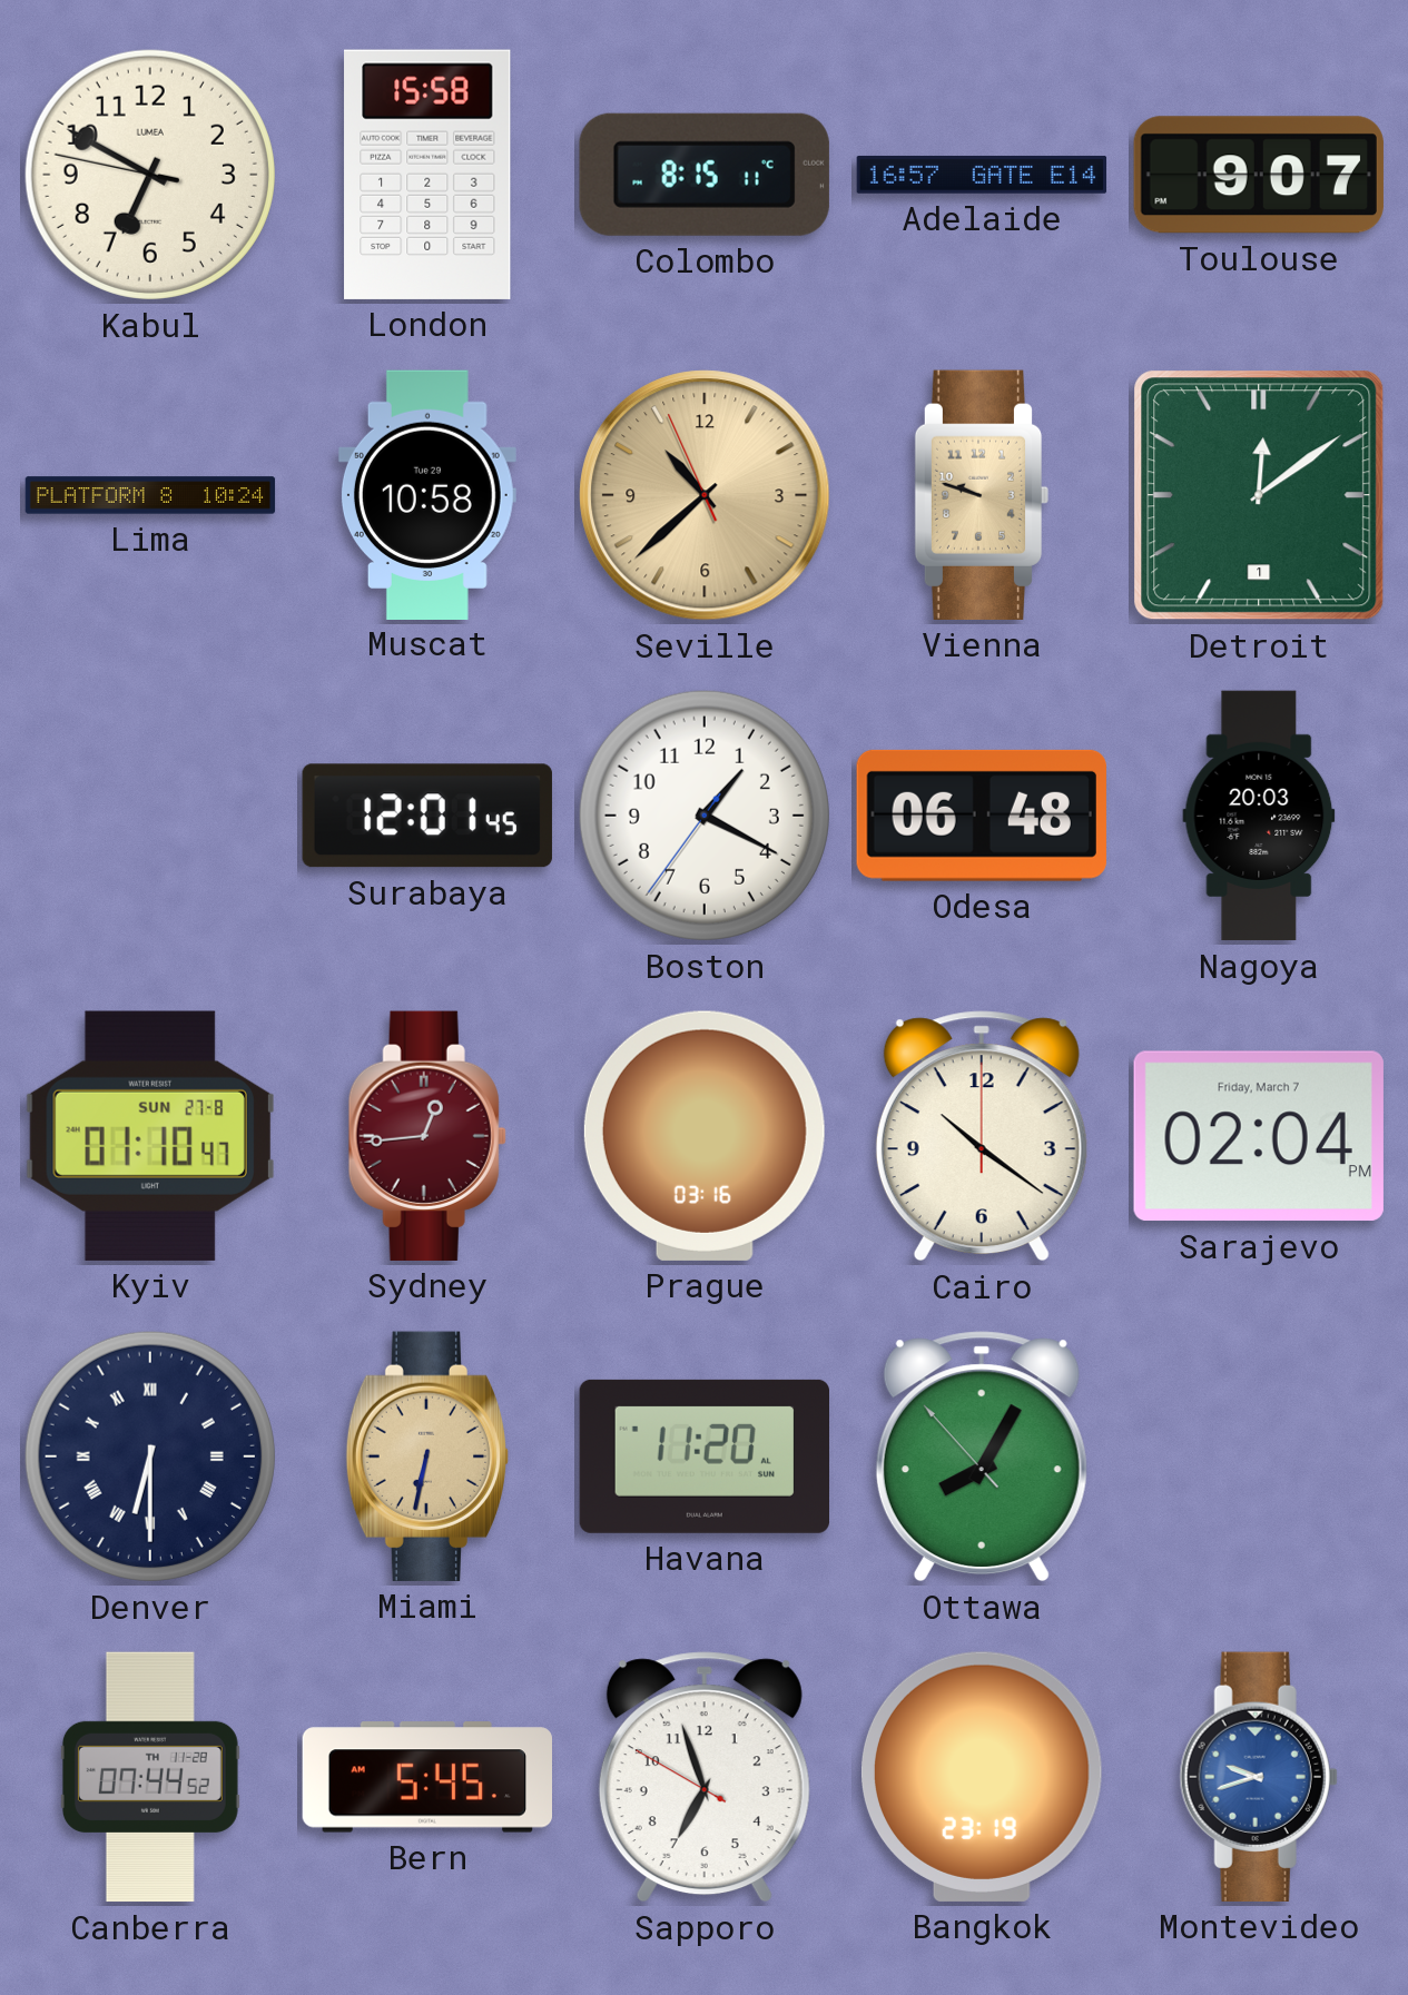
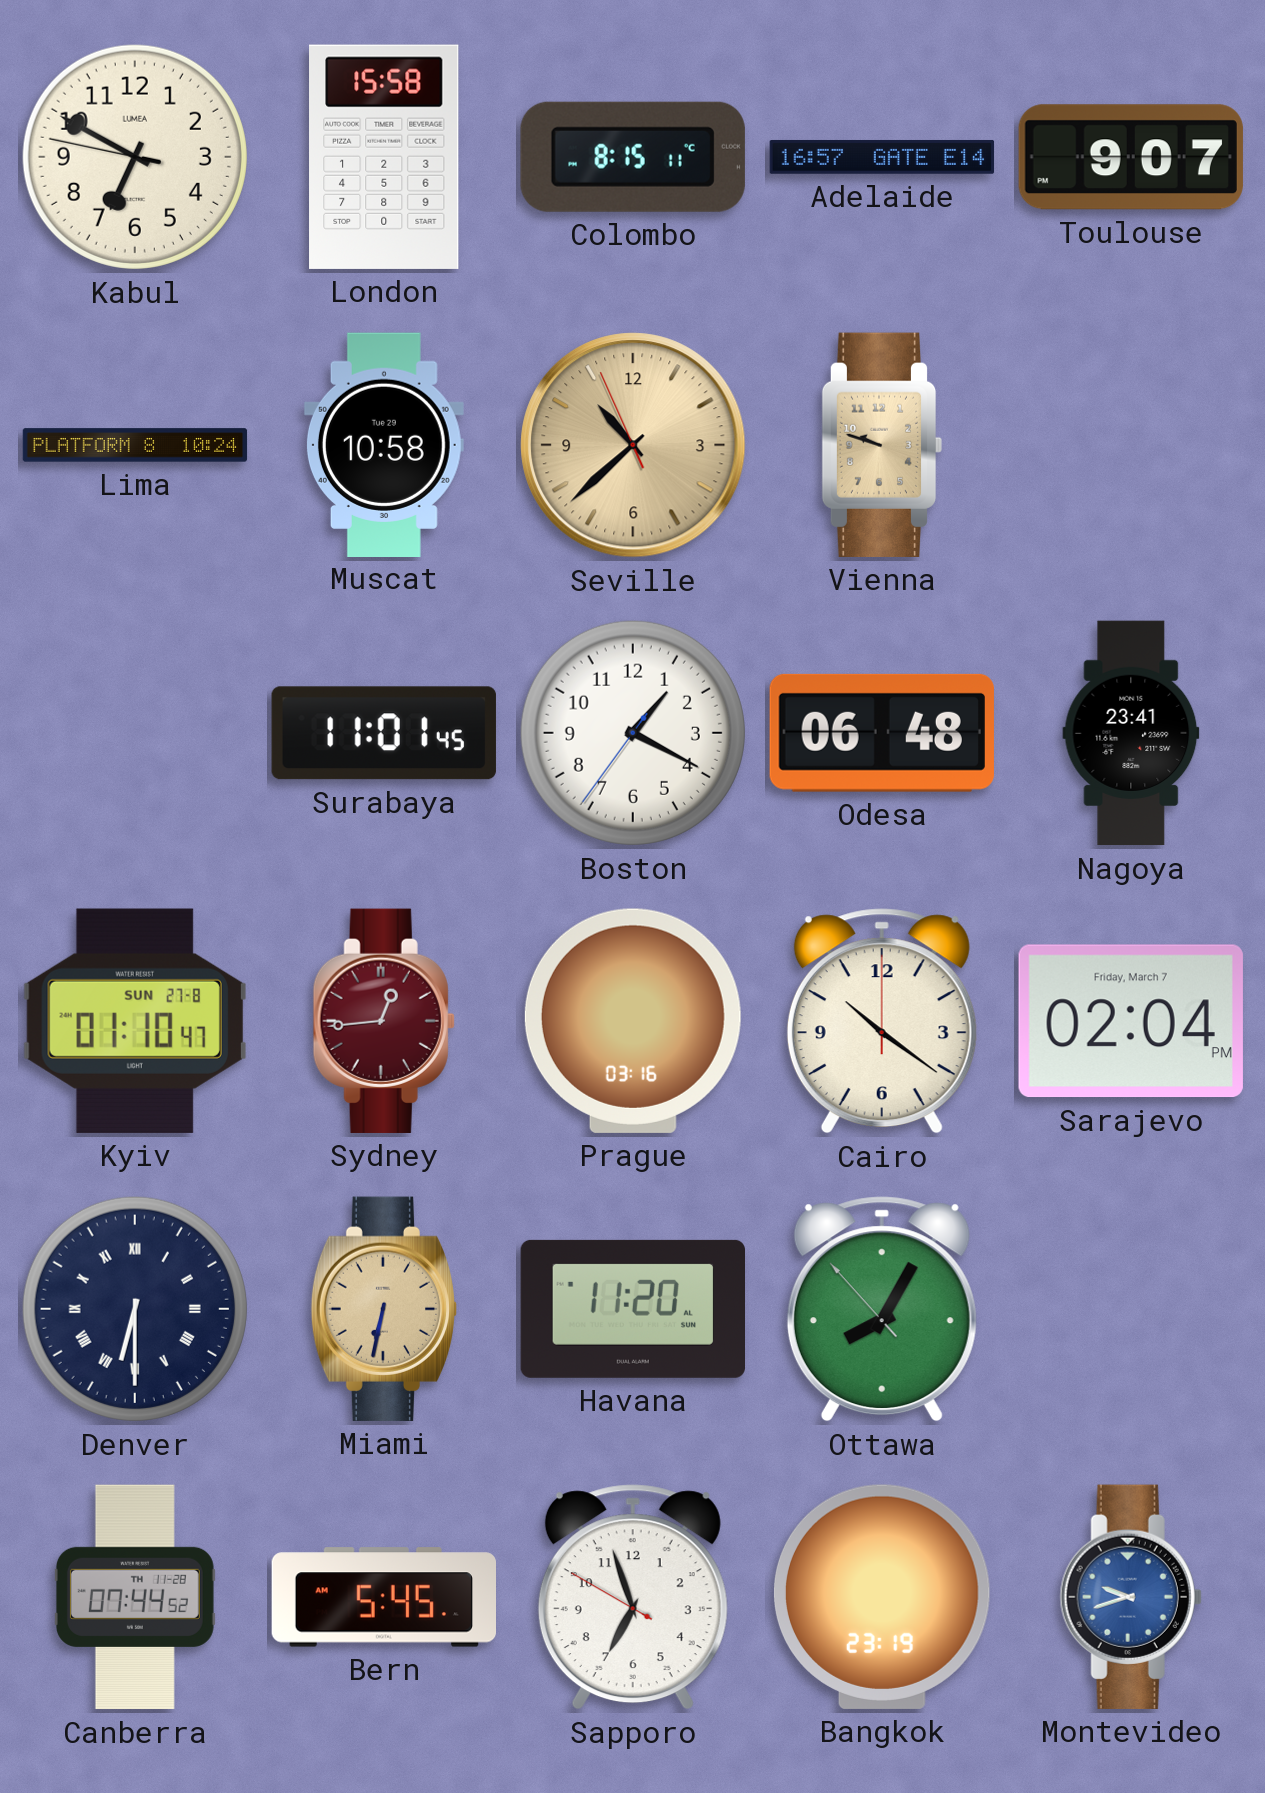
Detroit: 12:09 -> none
Surabaya: 12:01 -> 11:01
Nagoya: 20:03 -> 23:41
